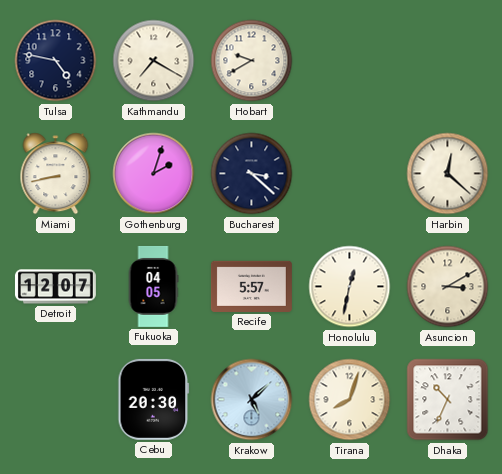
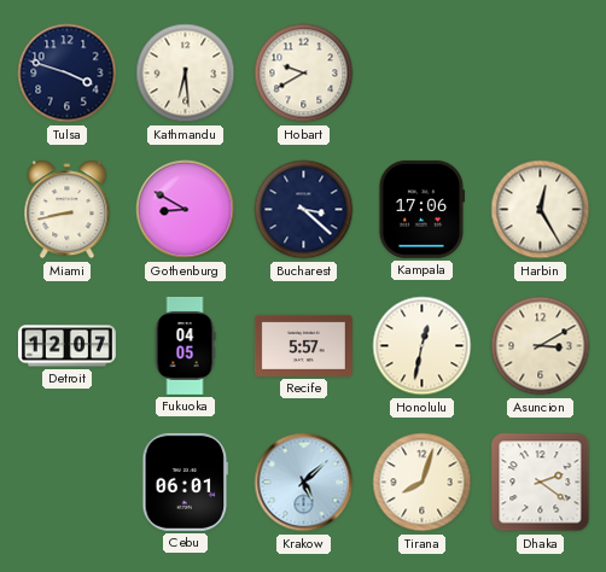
Tulsa: 4:47 -> 3:48
Kathmandu: 7:20 -> 6:29
Gothenburg: 2:03 -> 8:50
Kampala: none -> 17:06
Harbin: 12:22 -> 12:25
Cebu: 20:30 -> 06:01
Dhaka: 10:34 -> 2:21
